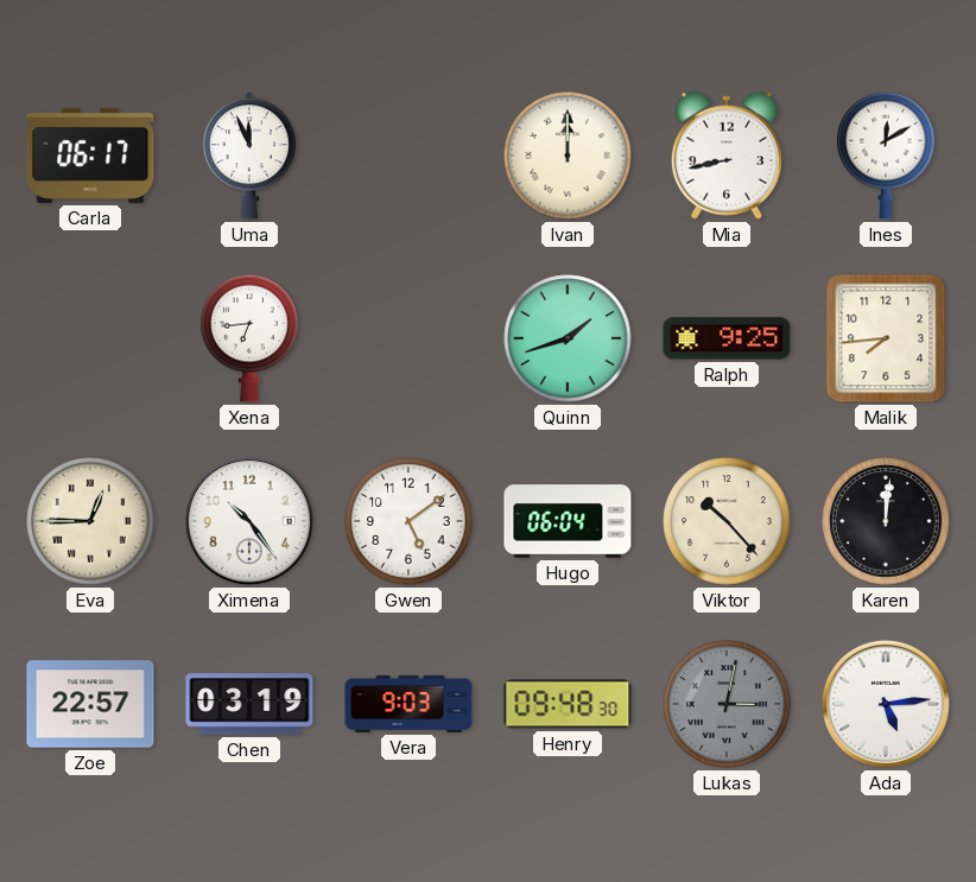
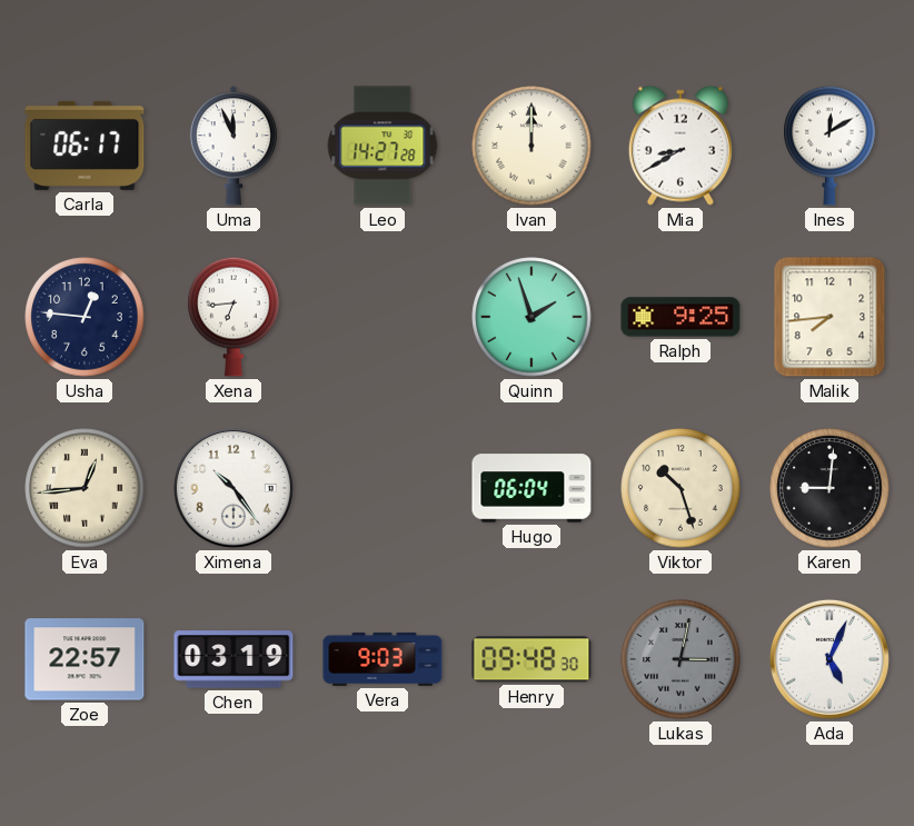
Leo: none -> 14:27
Mia: 8:43 -> 8:40
Usha: none -> 12:46
Quinn: 1:42 -> 1:57
Eva: 12:45 -> 12:44
Gwen: 5:09 -> none
Viktor: 10:23 -> 10:27
Karen: 12:01 -> 9:01
Ada: 5:14 -> 5:04
